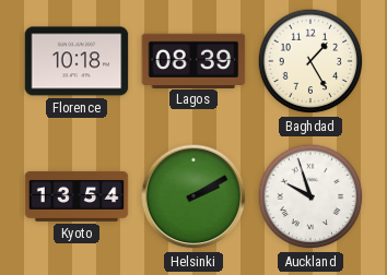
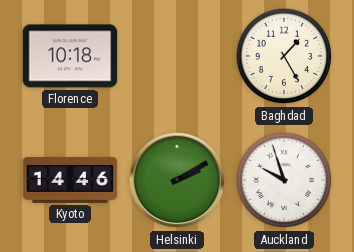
Lagos: 08:39 -> none
Kyoto: 13:54 -> 14:46
